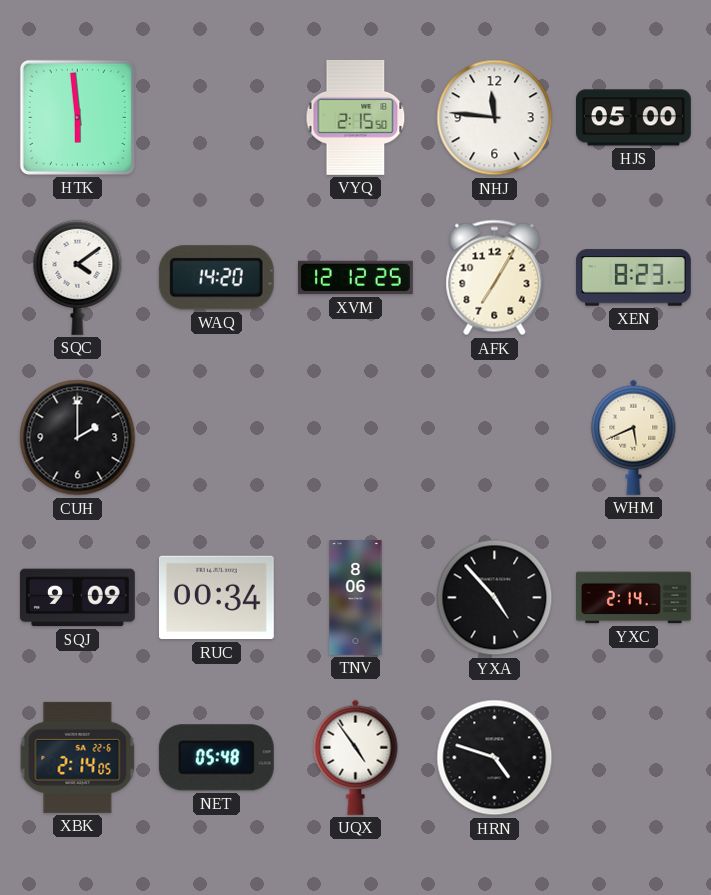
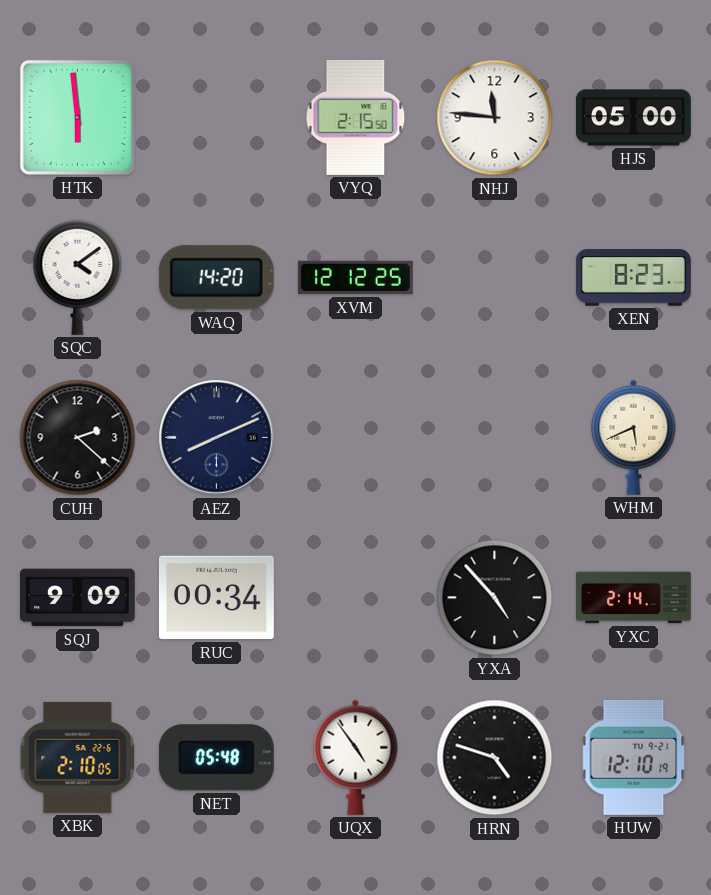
AFK: 7:05 -> none
CUH: 2:00 -> 2:22
AEZ: none -> 8:11
TNV: 8:06 -> none
XBK: 2:14 -> 2:10
HUW: none -> 12:10
